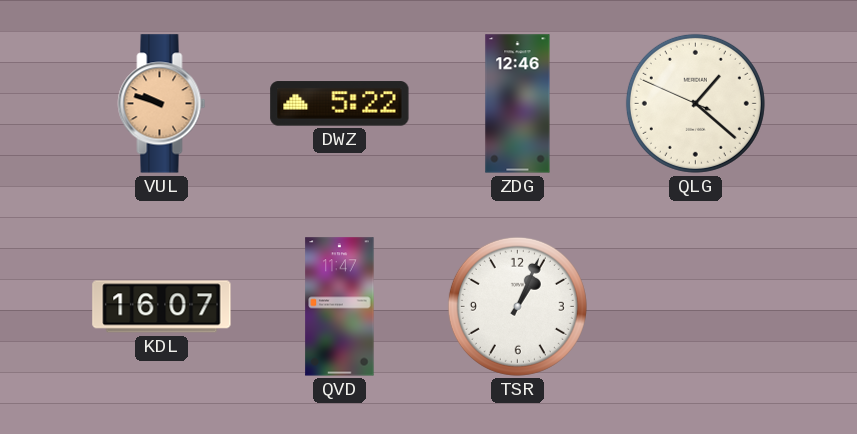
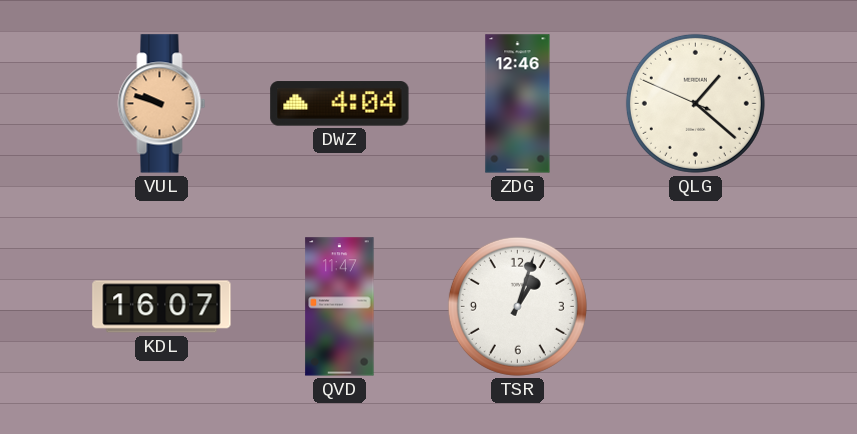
DWZ: 5:22 -> 4:04
TSR: 1:04 -> 1:03
